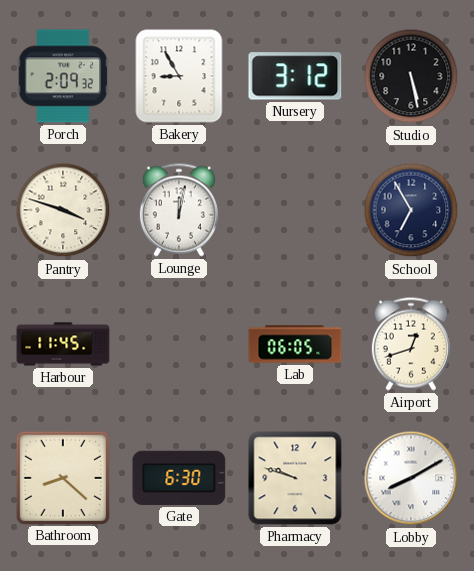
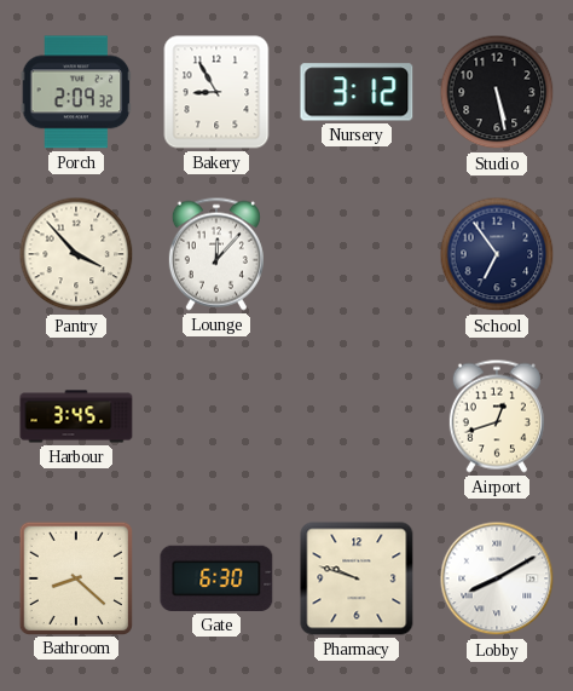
Pantry: 3:48 -> 3:53
Lounge: 12:02 -> 12:07
School: 6:55 -> 6:54
Harbour: 11:45 -> 3:45
Lab: 06:05 -> none
